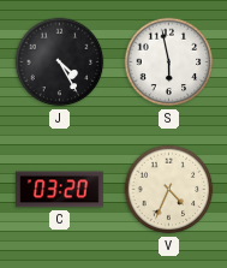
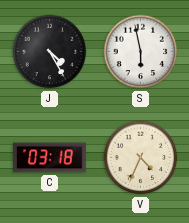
C: 03:20 -> 03:18
